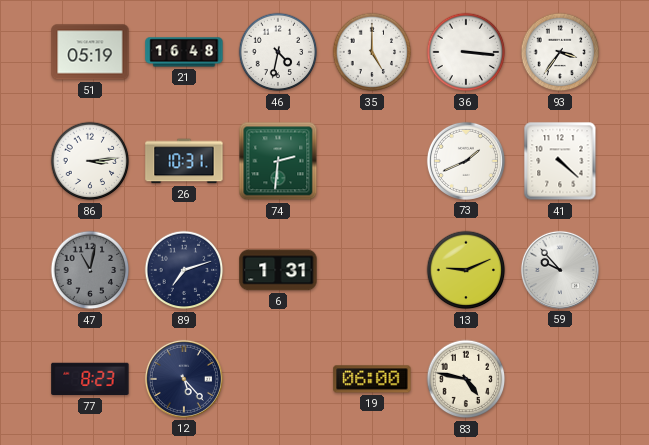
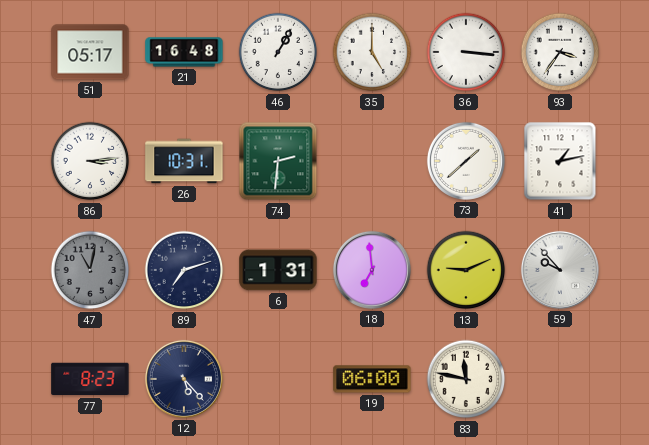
51: 05:19 -> 05:17
46: 4:32 -> 1:05
73: 1:41 -> 1:38
41: 4:22 -> 1:13
18: none -> 6:59
83: 4:47 -> 11:47
